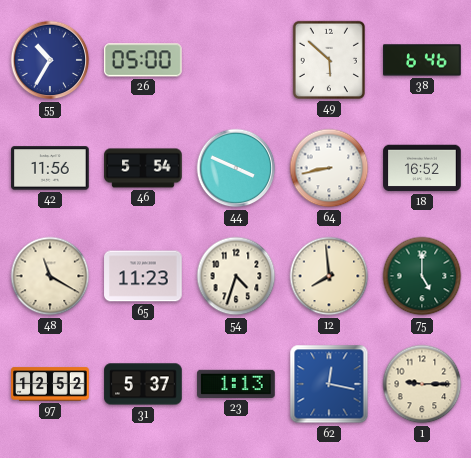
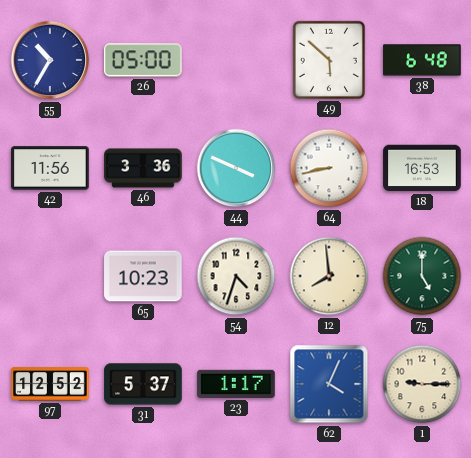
38: 6:46 -> 6:48
46: 5:54 -> 3:36
18: 16:52 -> 16:53
48: 11:20 -> none
65: 11:23 -> 10:23
23: 1:13 -> 1:17
62: 12:17 -> 4:04
